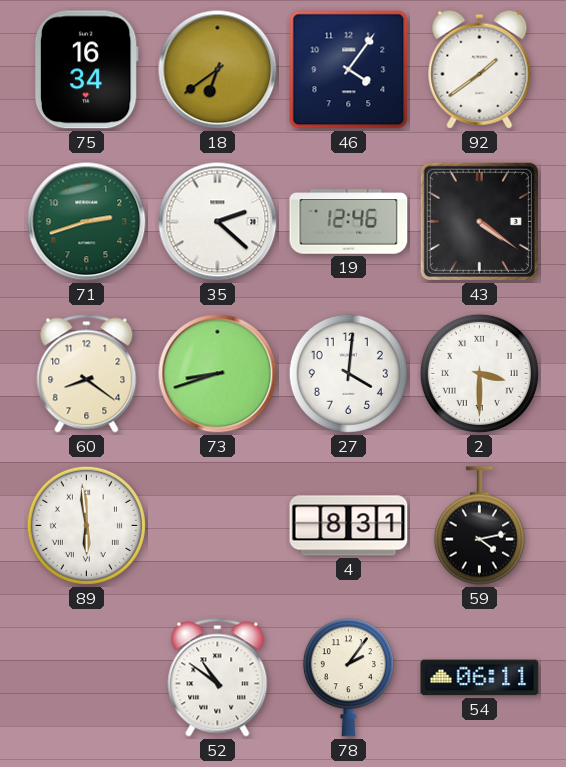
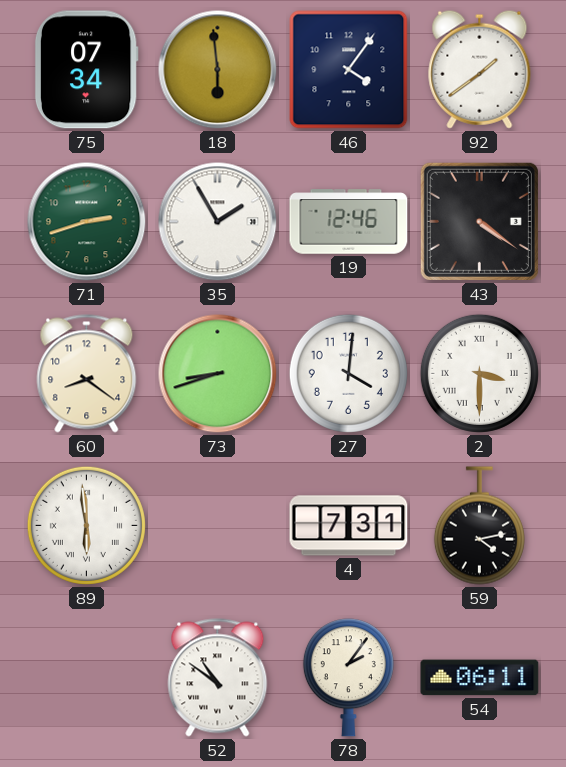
75: 16:34 -> 07:34
18: 6:39 -> 5:59
35: 2:22 -> 1:55
4: 8:31 -> 7:31
